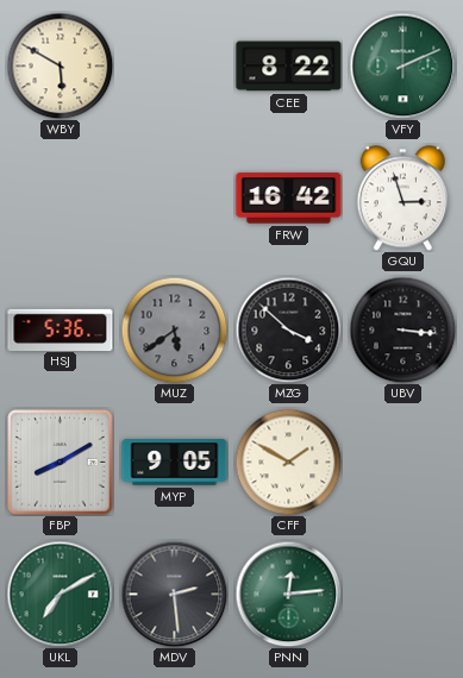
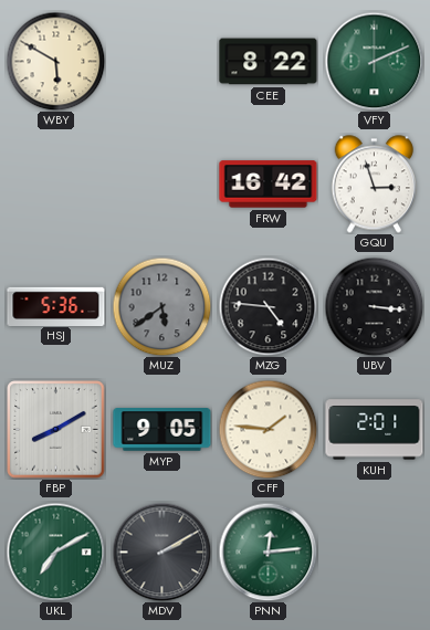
MZG: 3:52 -> 4:46
CFF: 1:50 -> 1:46
KUH: none -> 2:01
MDV: 2:29 -> 2:10
